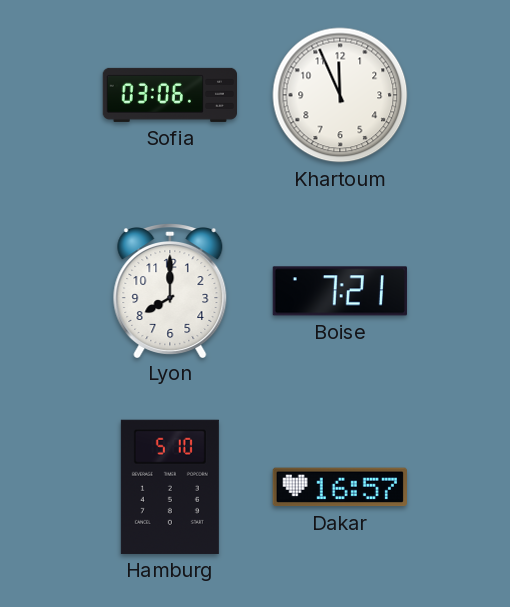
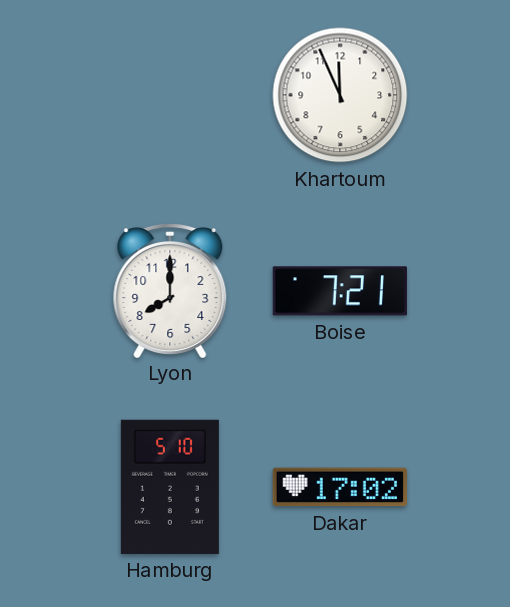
Sofia: 03:06 -> none
Dakar: 16:57 -> 17:02
